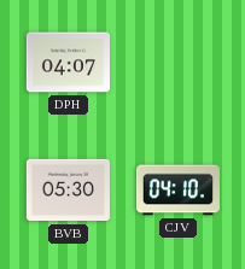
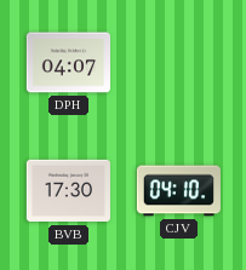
BVB: 05:30 -> 17:30
